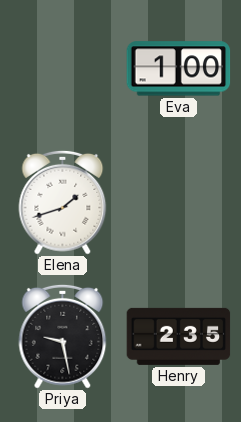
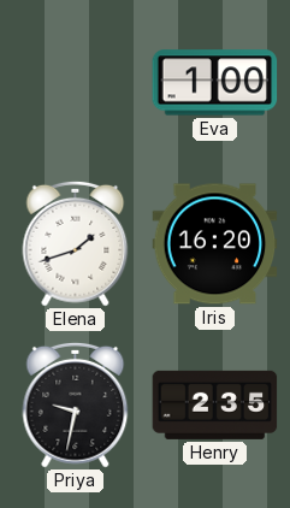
Iris: none -> 16:20
Priya: 9:28 -> 9:32
